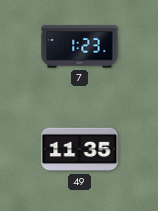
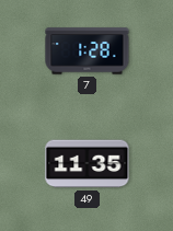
7: 1:23 -> 1:28
